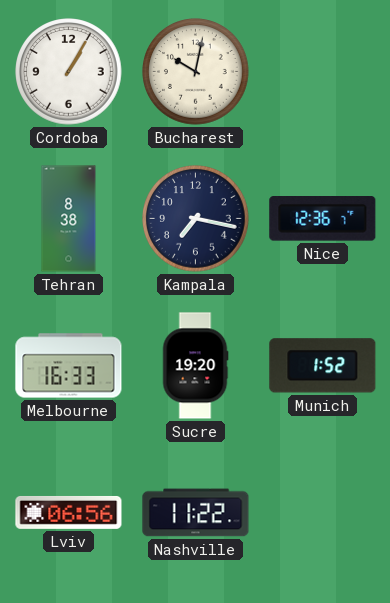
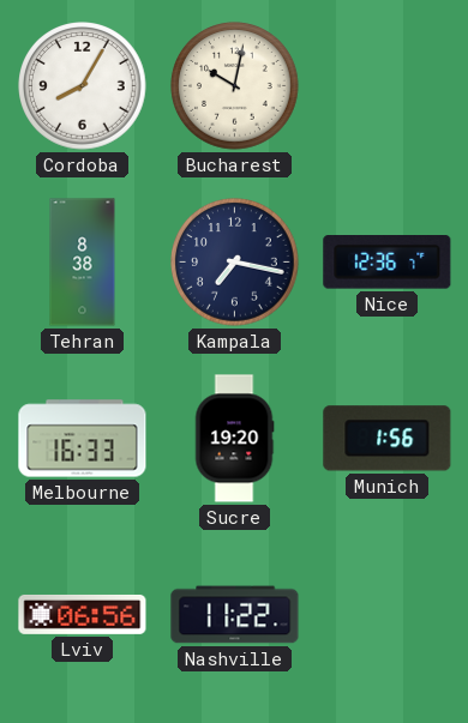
Cordoba: 1:05 -> 8:05
Munich: 1:52 -> 1:56
